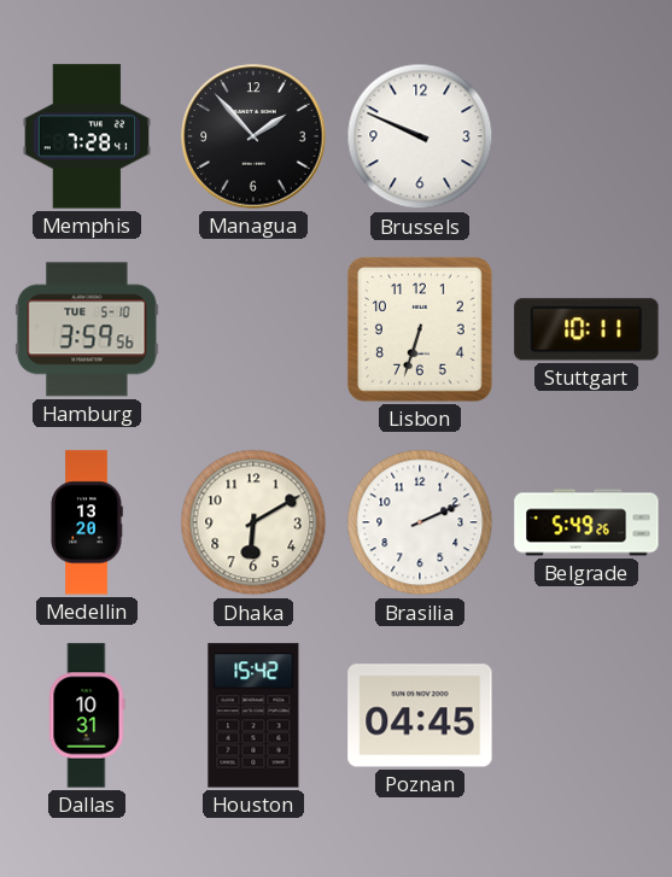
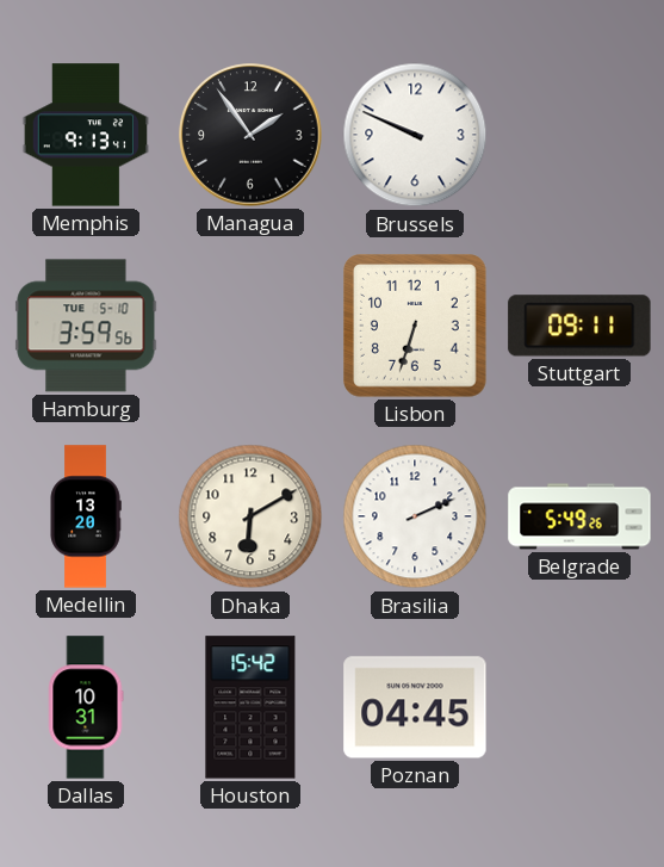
Memphis: 7:28 -> 9:13
Managua: 1:53 -> 1:54
Stuttgart: 10:11 -> 09:11
